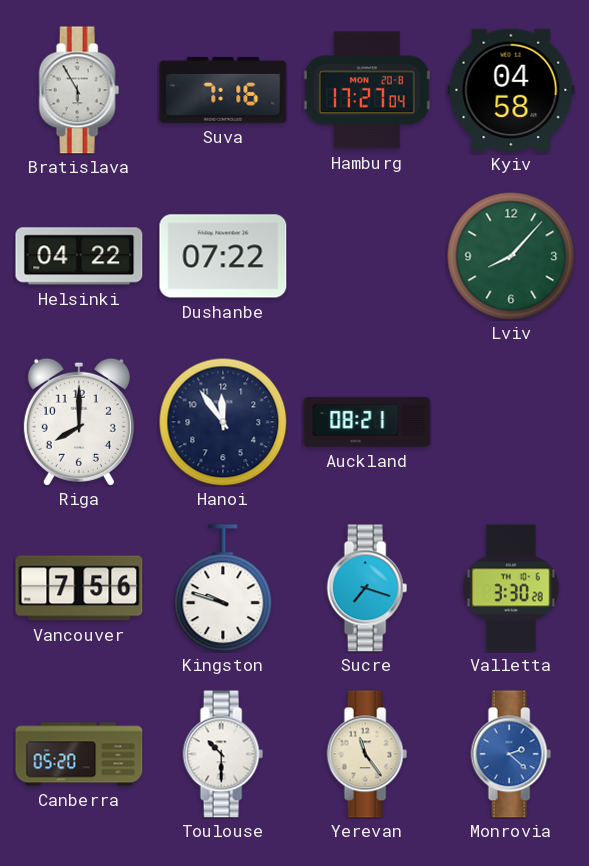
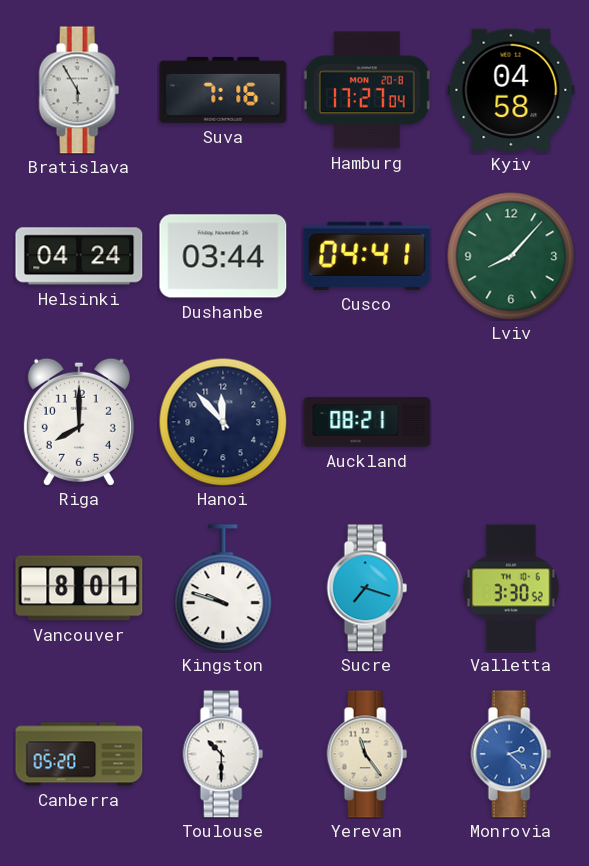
Helsinki: 04:22 -> 04:24
Dushanbe: 07:22 -> 03:44
Cusco: none -> 04:41
Hanoi: 11:54 -> 11:53
Vancouver: 7:56 -> 8:01
Valletta: 3:30:28 -> 3:30:52
